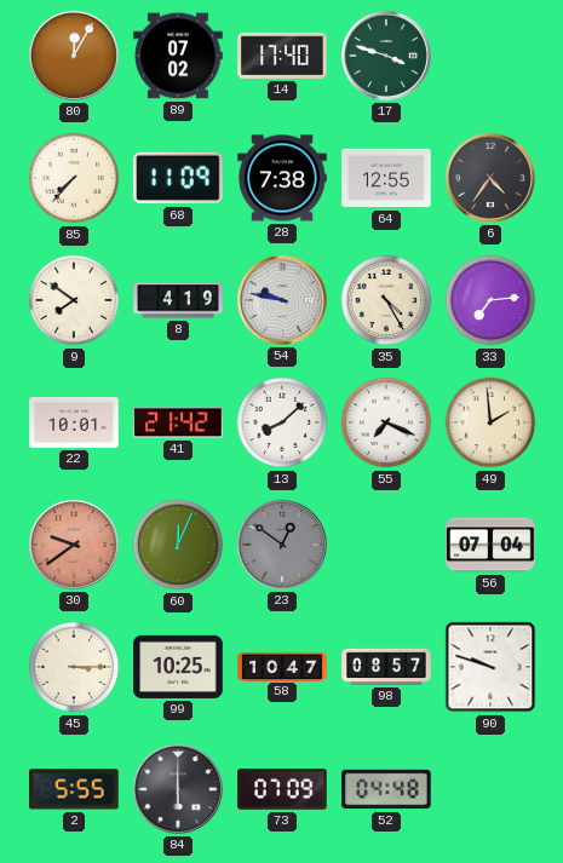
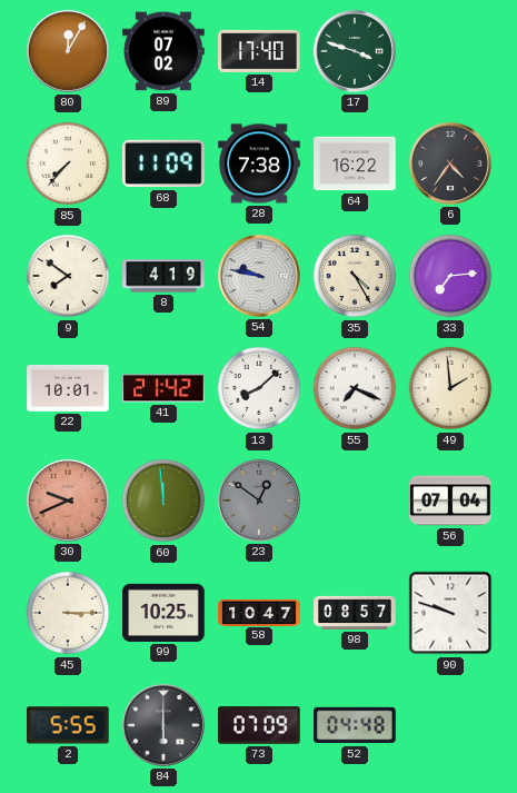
64: 12:55 -> 16:22
30: 9:39 -> 9:41
60: 12:04 -> 11:59
